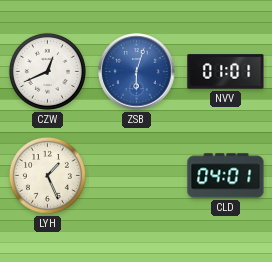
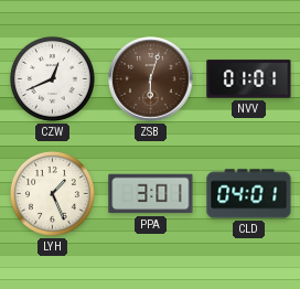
ZSB dial: blue -> brown
PPA: none -> 3:01
